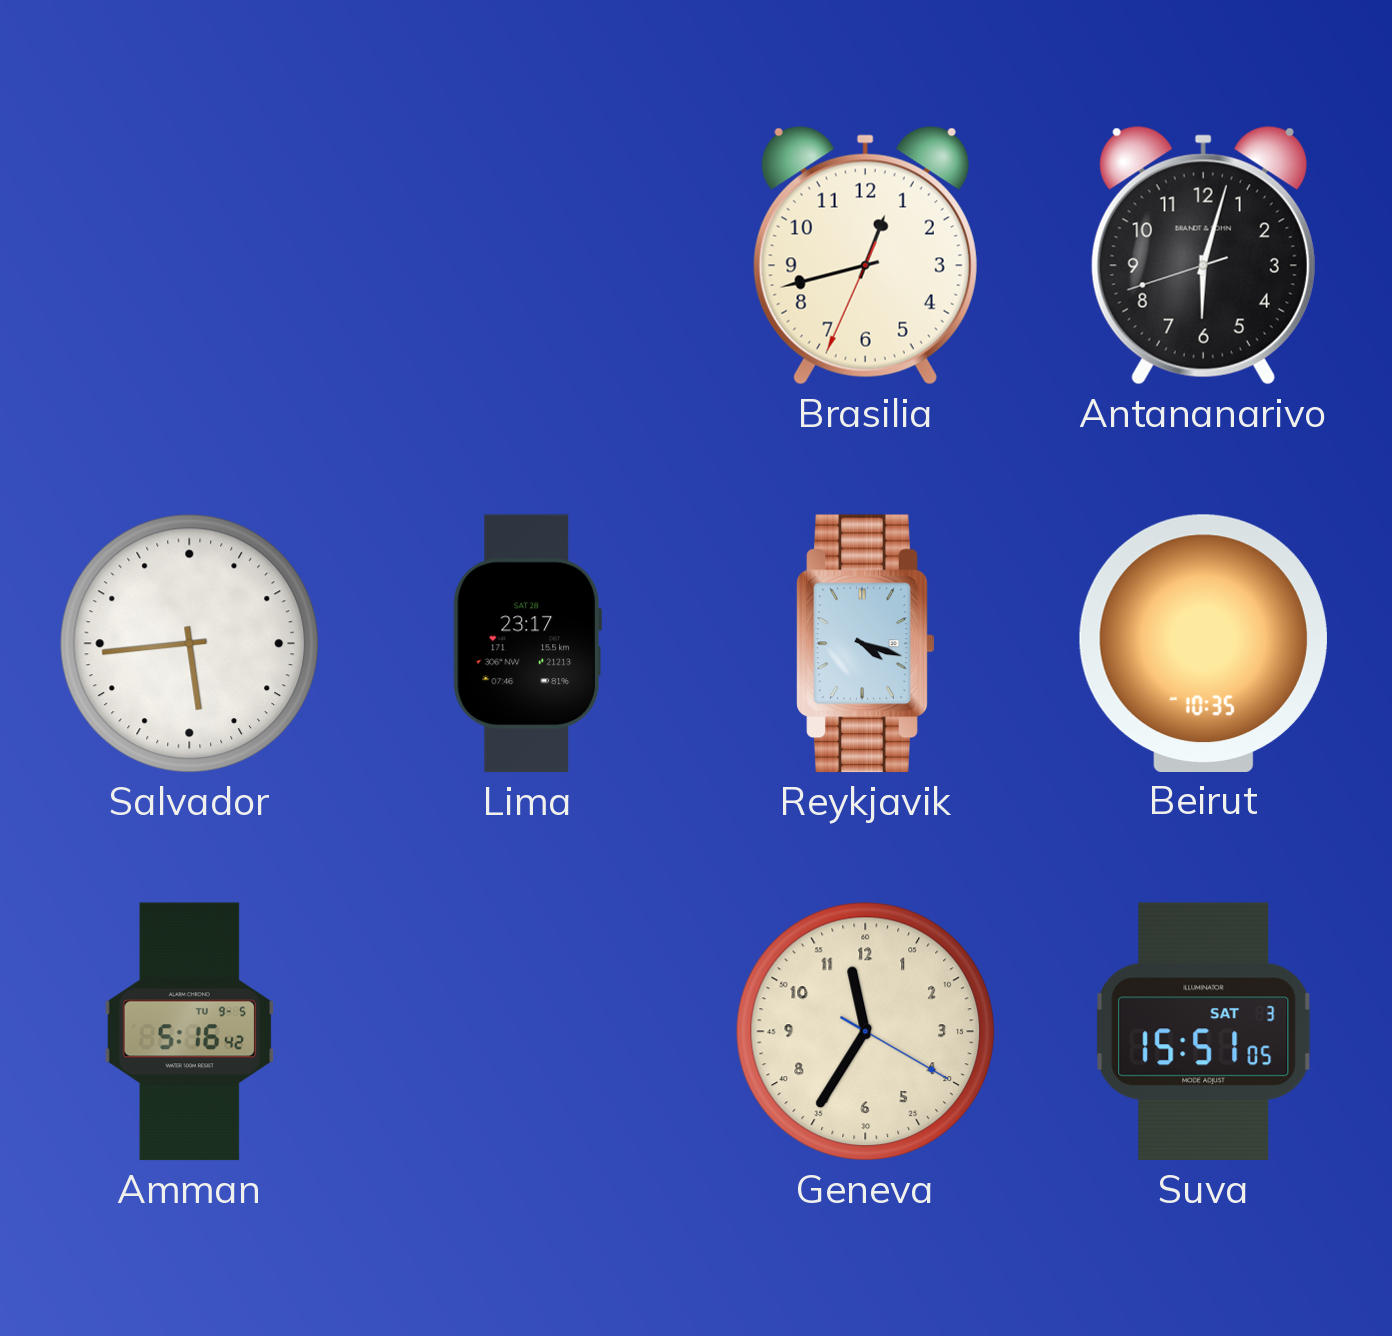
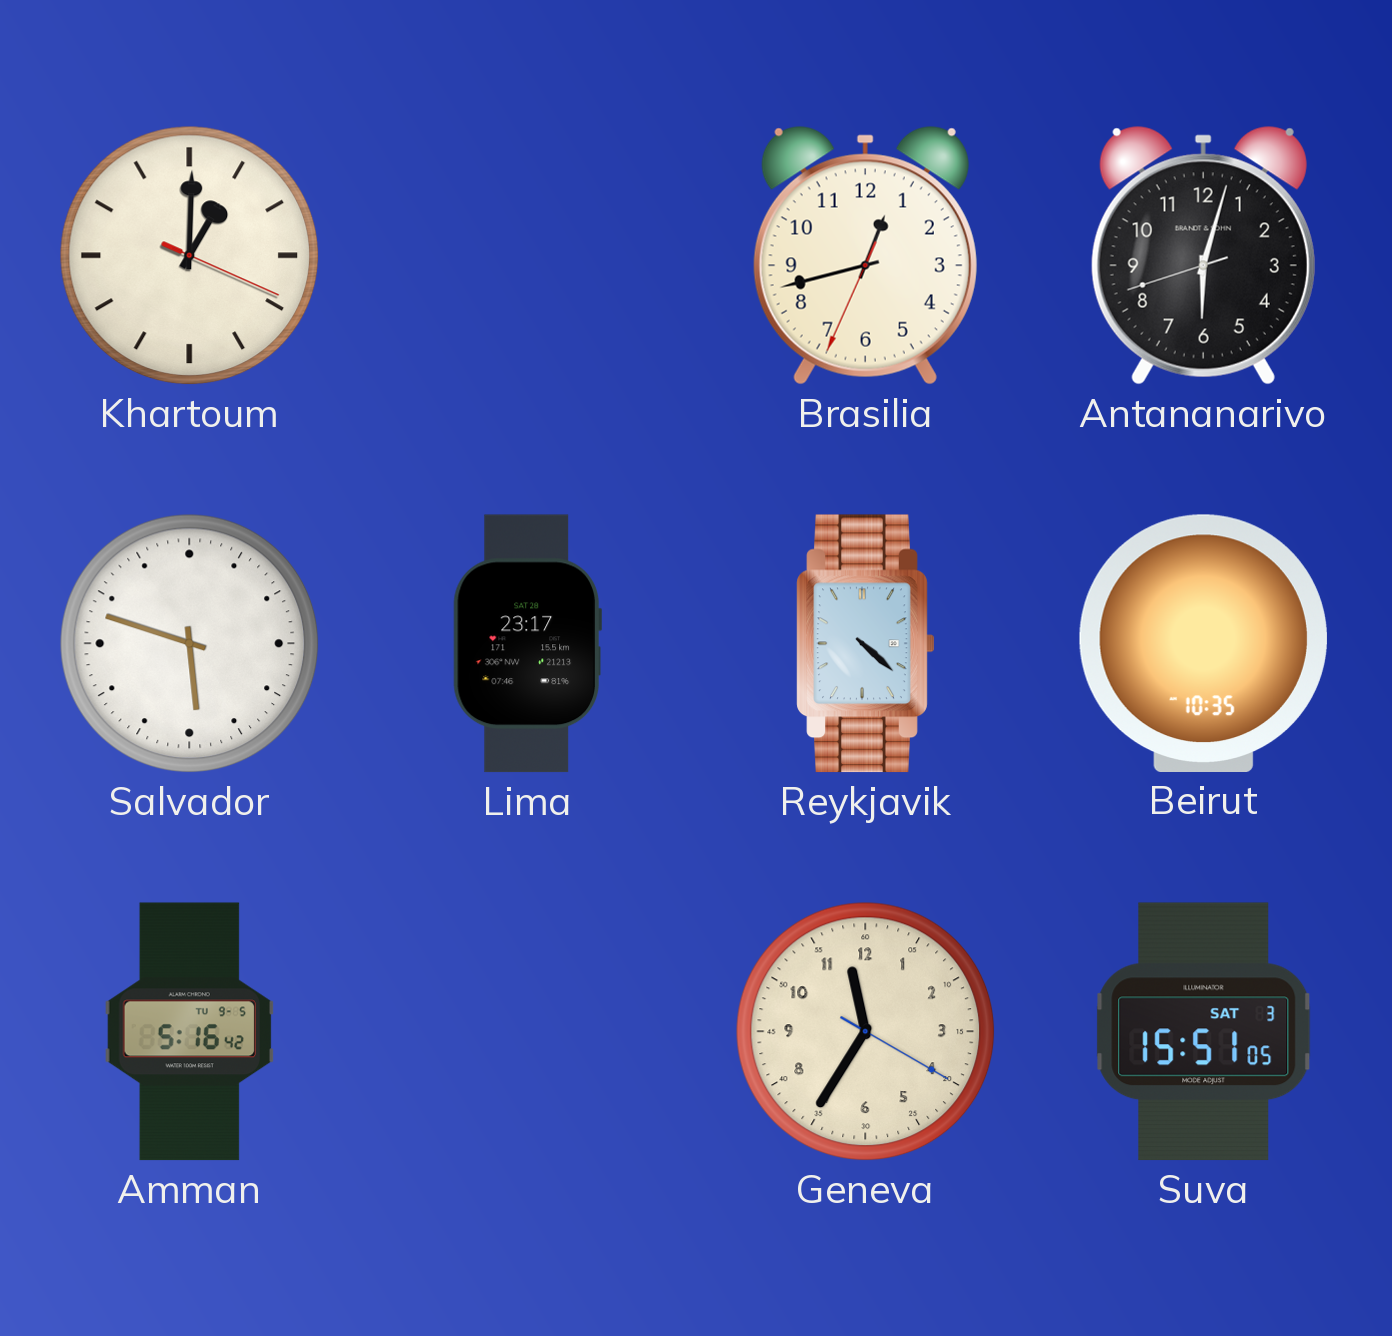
Khartoum: none -> 1:00
Salvador: 5:44 -> 5:48
Reykjavik: 4:18 -> 4:22
